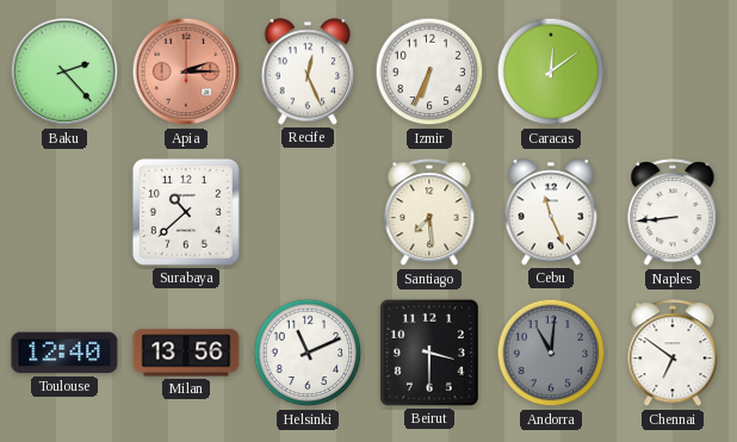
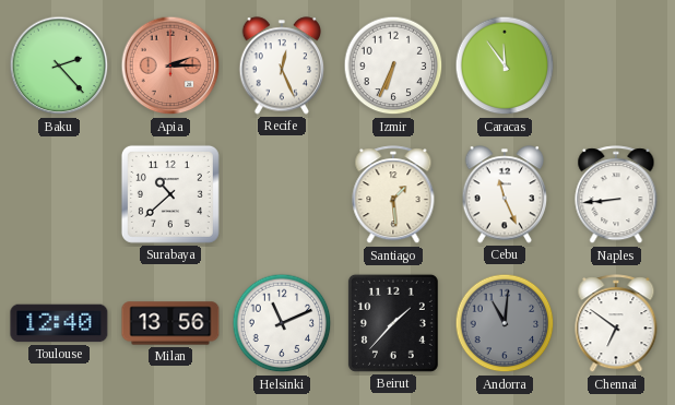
Caracas: 12:09 -> 11:54
Santiago: 7:29 -> 1:29
Beirut: 3:30 -> 1:37
